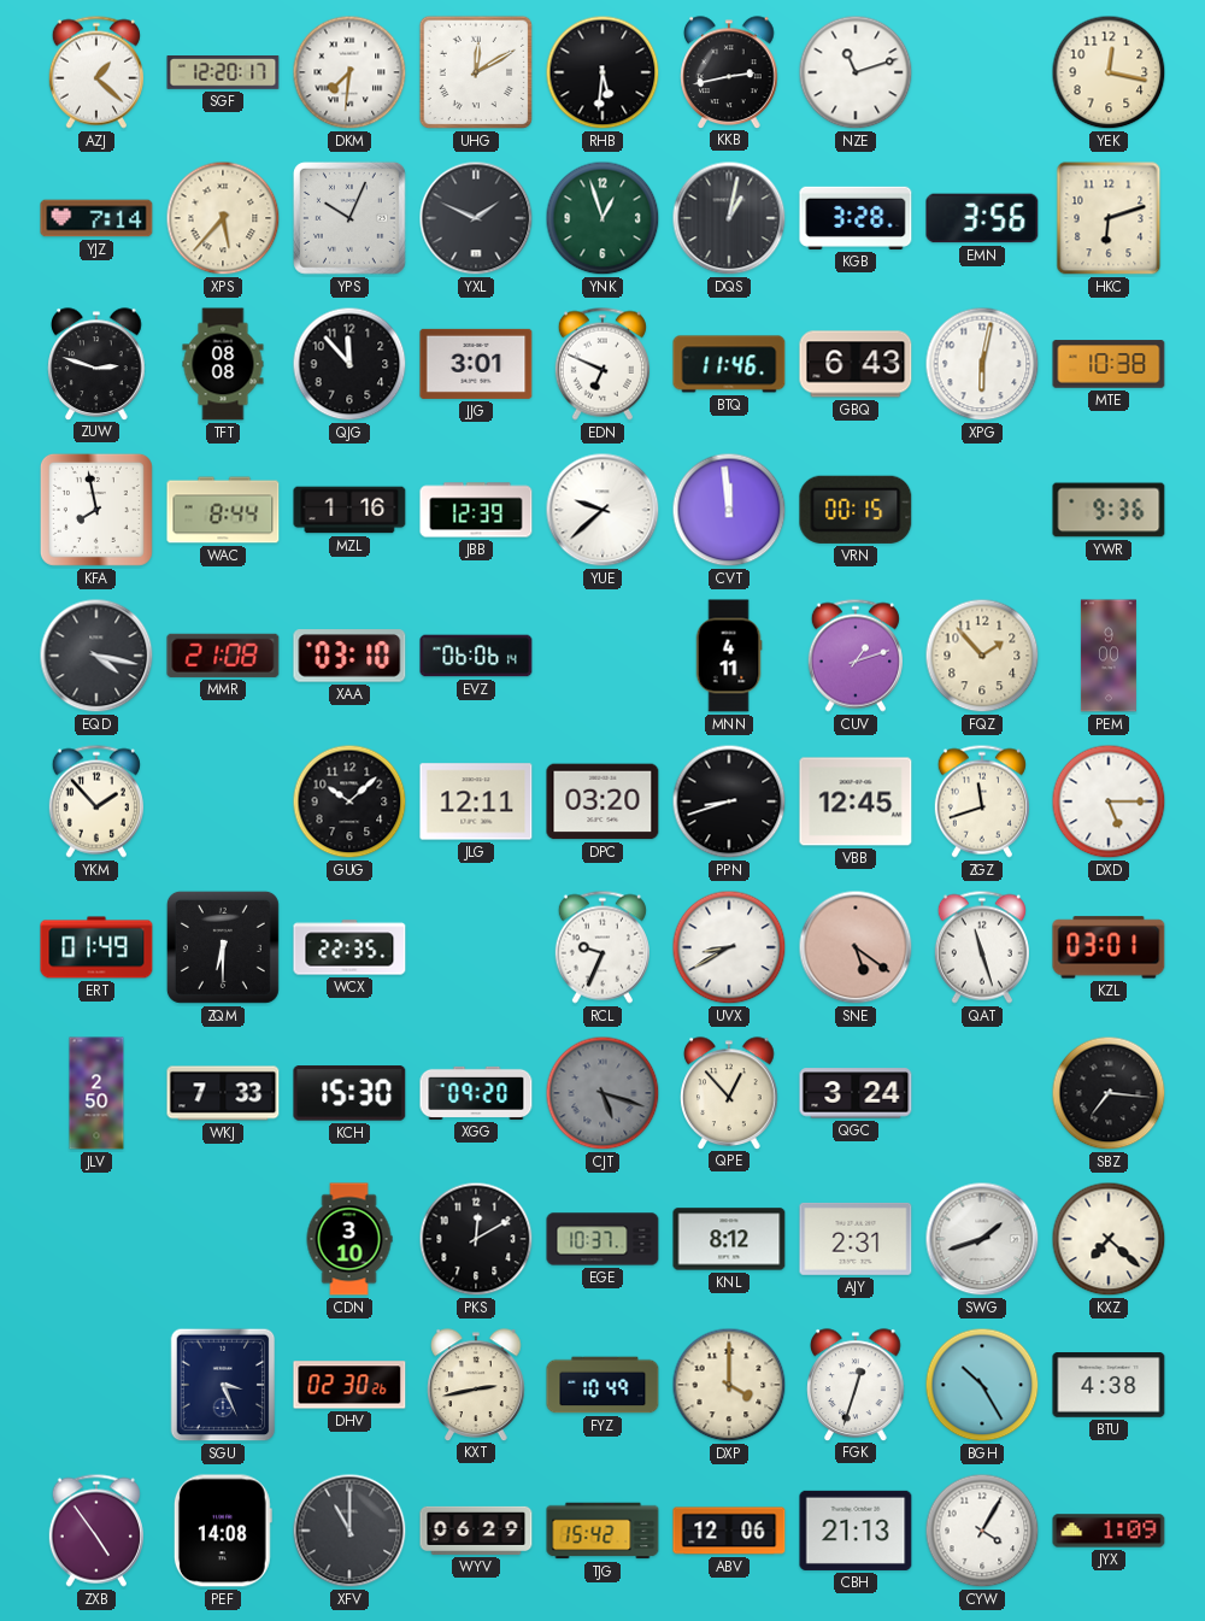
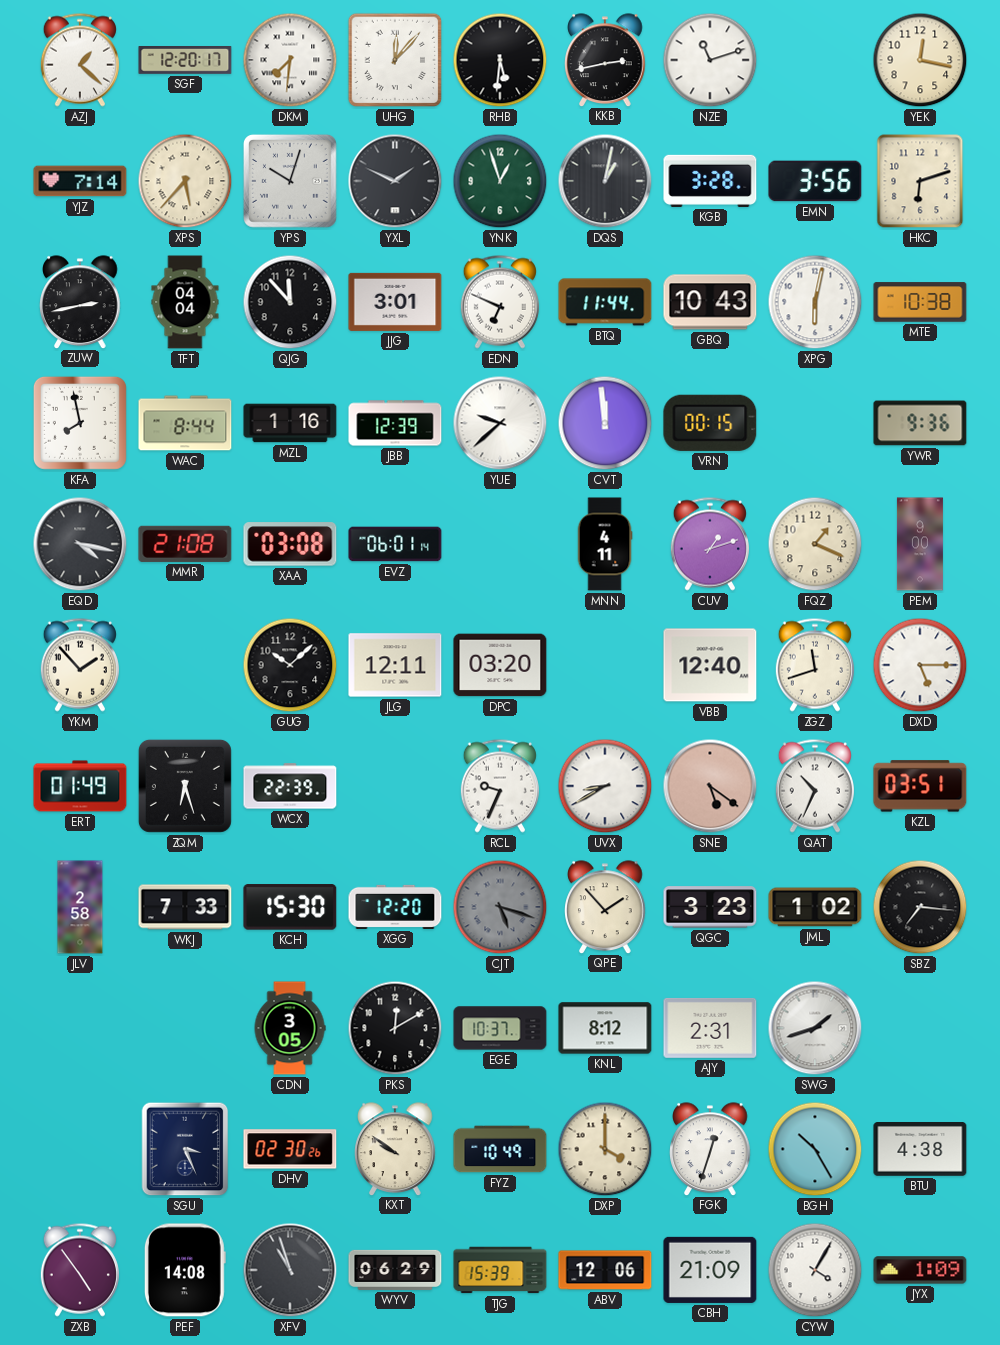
UHG: 12:10 -> 12:07
YPS: 10:04 -> 10:03
ZUW: 2:48 -> 2:43
TFT: 08:08 -> 04:04
BTQ: 11:46 -> 11:44
GBQ: 6:43 -> 10:43
XAA: 03:10 -> 03:08
EVZ: 06:06 -> 06:01
FQZ: 1:53 -> 1:19
PPN: 8:42 -> none
VBB: 12:45 -> 12:40
ZQM: 6:30 -> 6:27
WCX: 22:35 -> 22:39
QAT: 11:27 -> 10:34
KZL: 03:01 -> 03:51
JLV: 2:50 -> 2:58
XGG: 09:20 -> 12:20
QPE: 12:53 -> 1:53
QGC: 3:24 -> 3:23
JML: none -> 1:02
CDN: 3:10 -> 3:05
KXZ: 7:22 -> none
KXT: 2:43 -> 9:51
XFV: 11:00 -> 10:57
TJG: 15:42 -> 15:39
CBH: 21:13 -> 21:09
